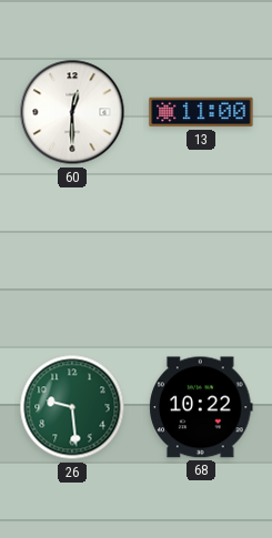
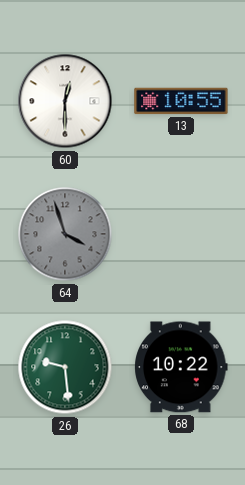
13: 11:00 -> 10:55
64: none -> 3:57
